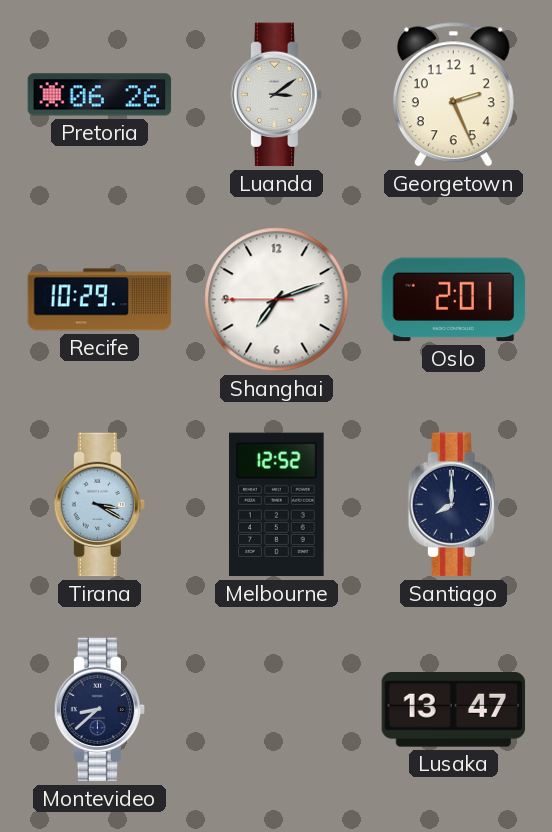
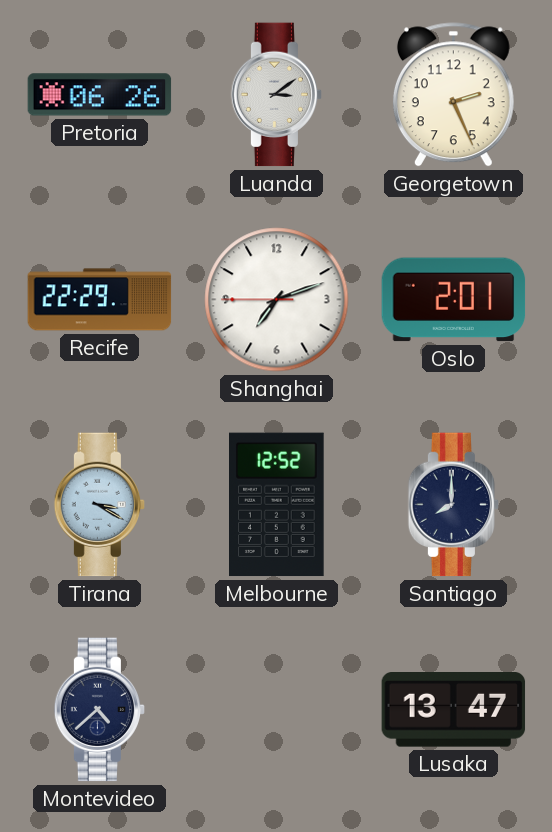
Recife: 10:29 -> 22:29
Montevideo: 8:38 -> 4:38
